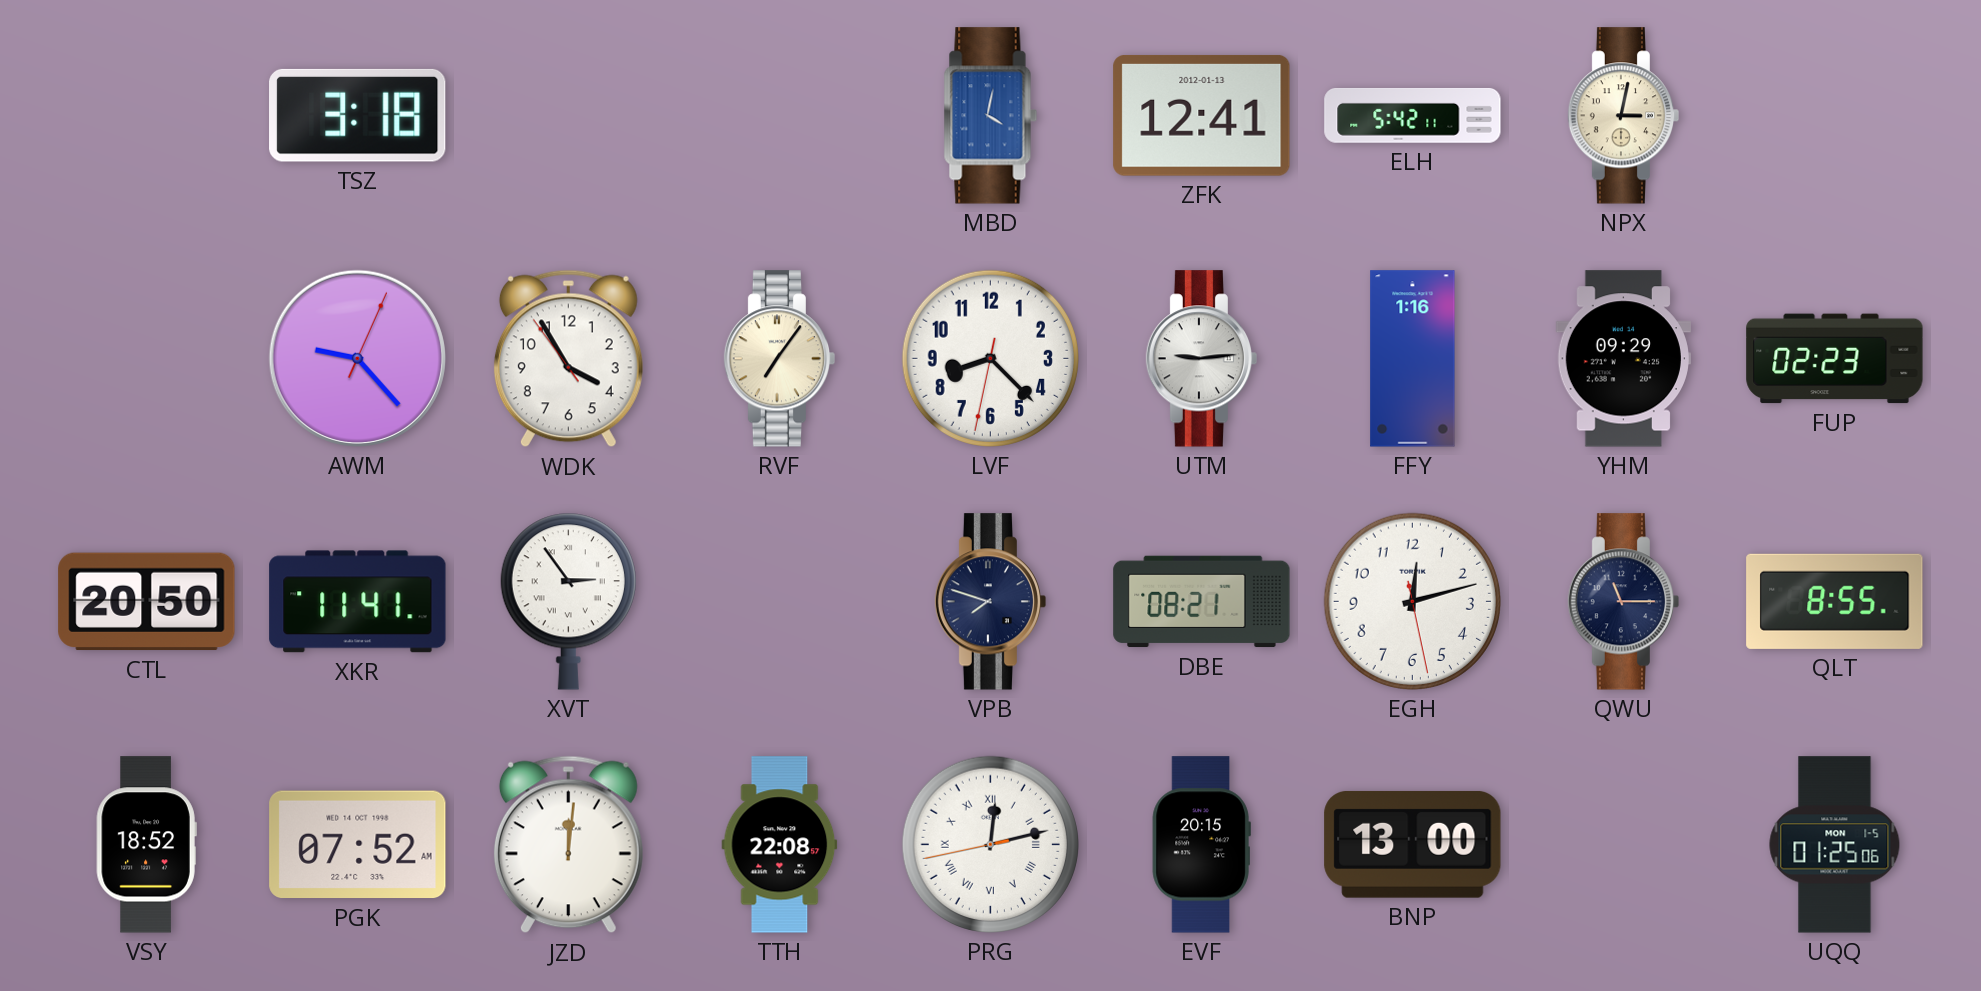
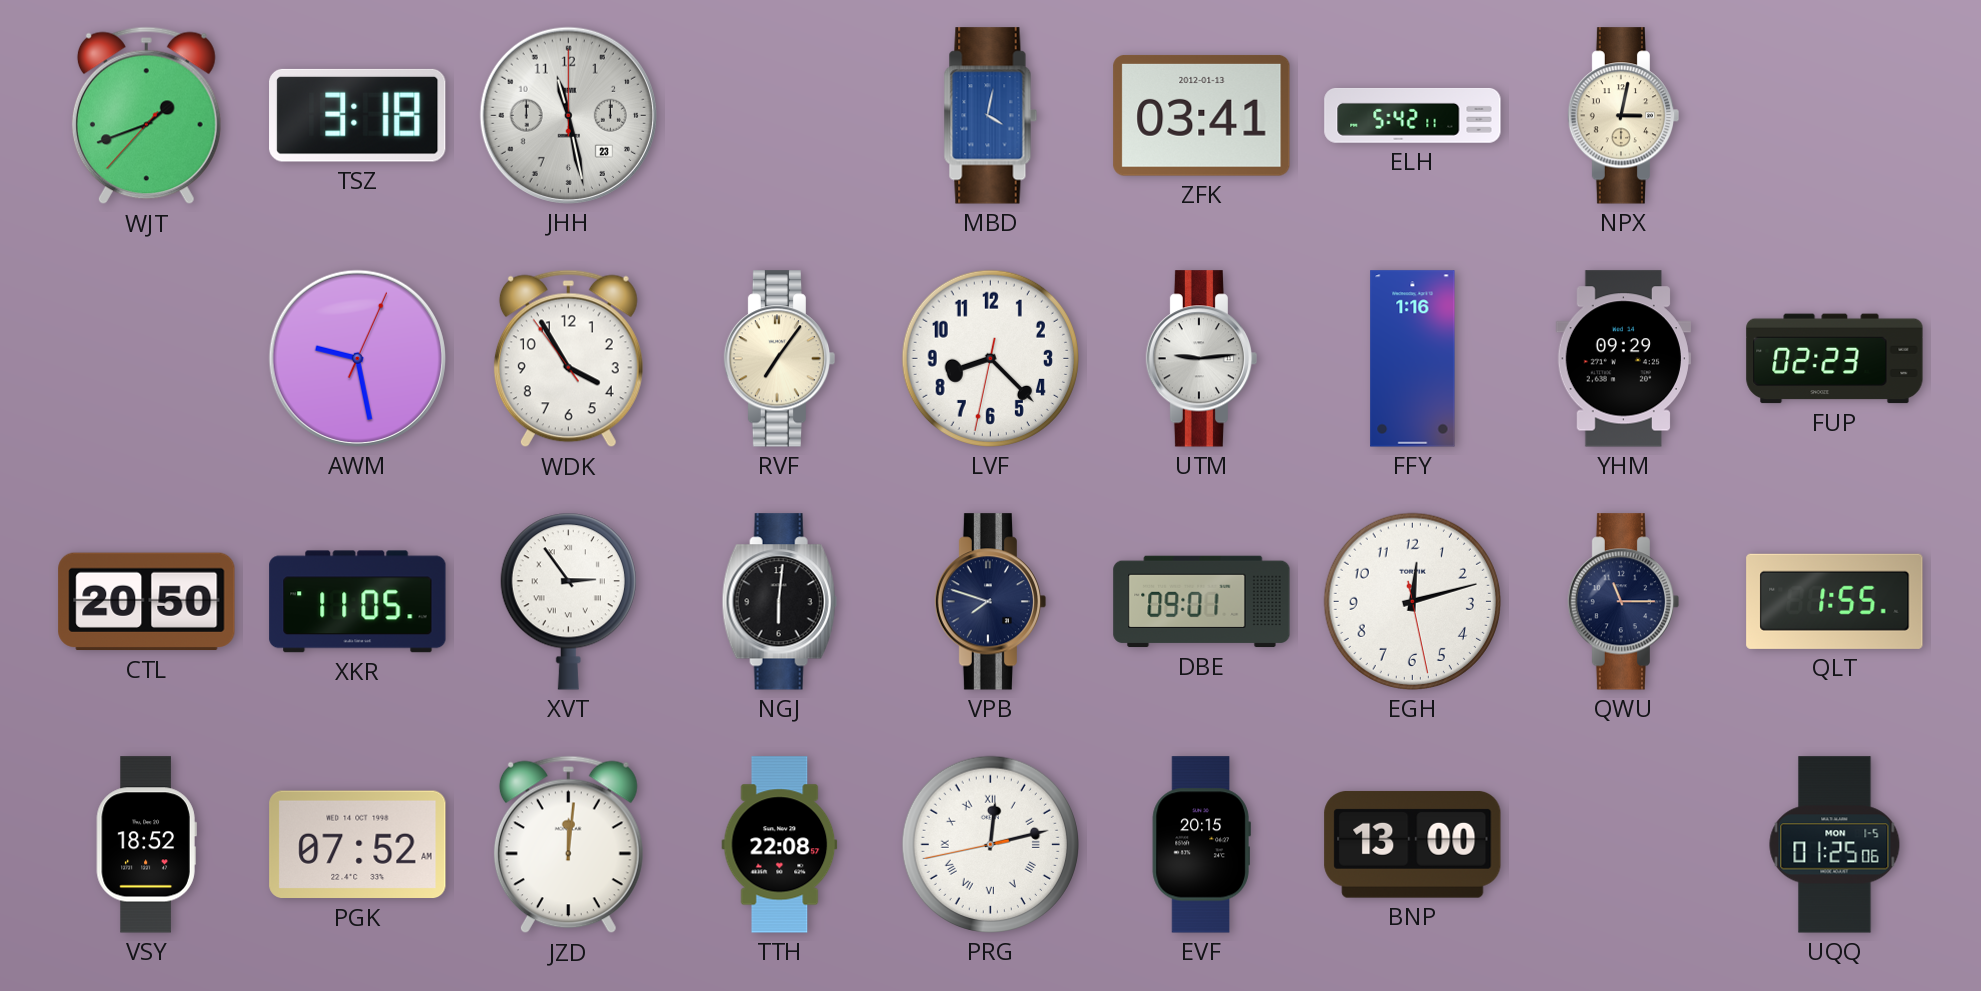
WJT: none -> 1:41
JHH: none -> 11:28
ZFK: 12:41 -> 03:41
AWM: 9:23 -> 9:28
XKR: 11:41 -> 11:05
NGJ: none -> 6:01
DBE: 08:21 -> 09:01
QLT: 8:55 -> 1:55
